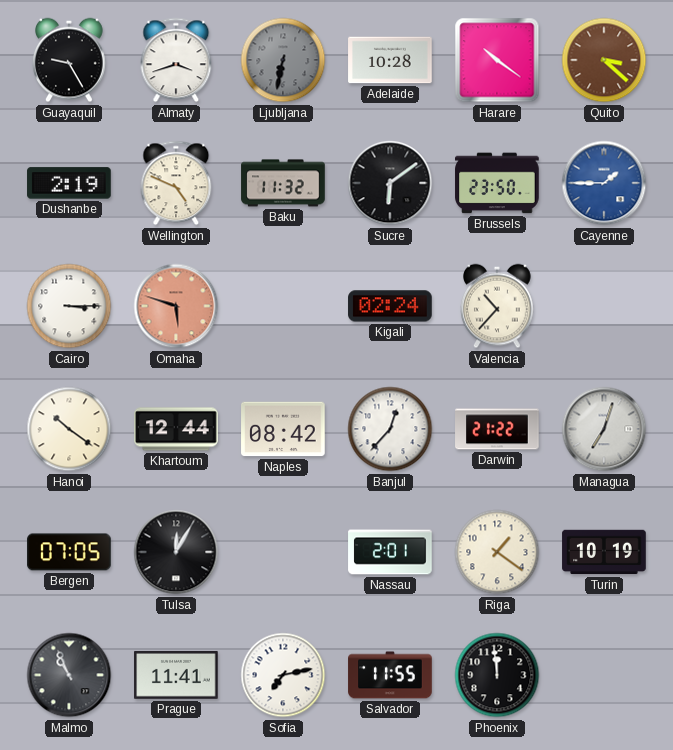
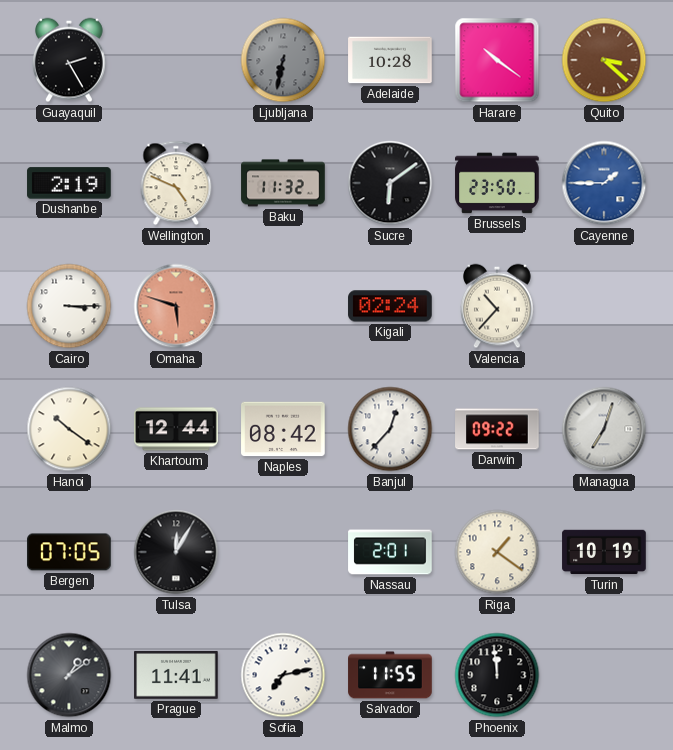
Guayaquil: 9:25 -> 2:25
Almaty: 3:42 -> none
Darwin: 21:22 -> 09:22
Malmo: 10:56 -> 1:09
